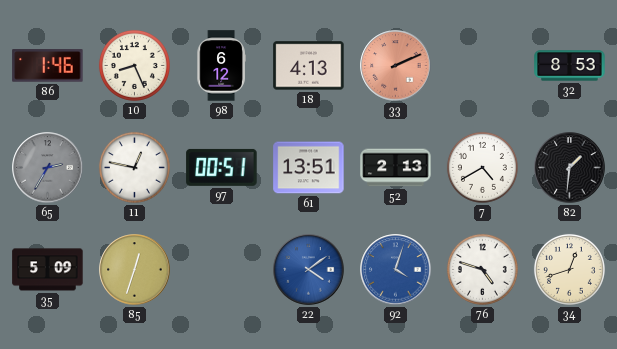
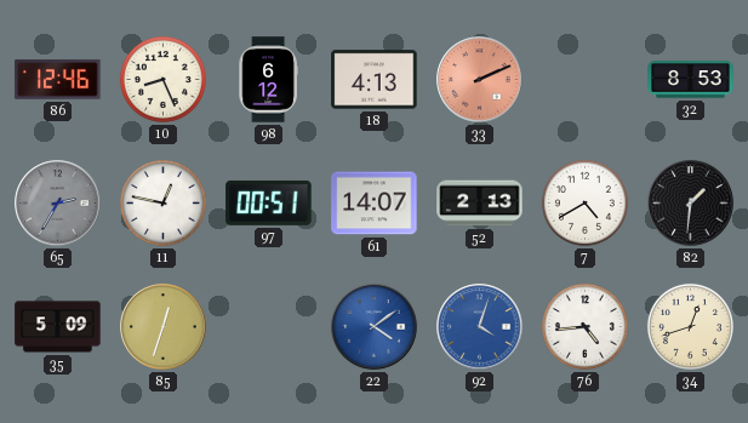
86: 1:46 -> 12:46
61: 13:51 -> 14:07
76: 4:48 -> 4:44
